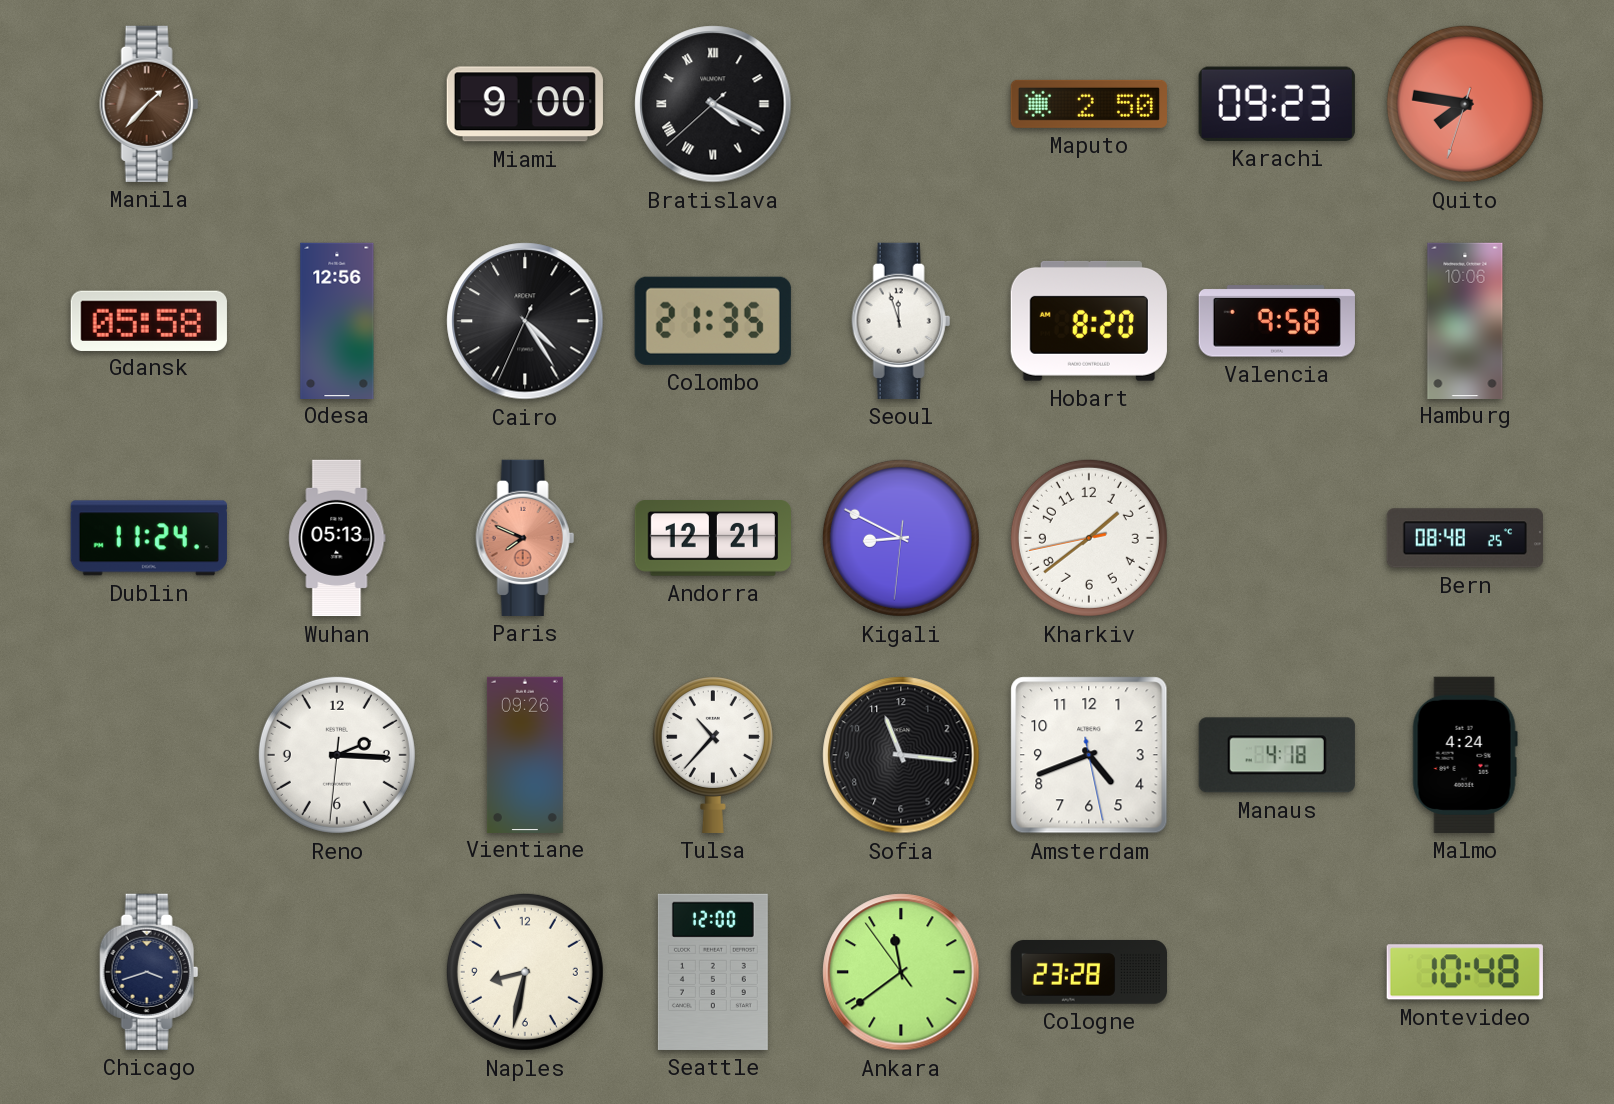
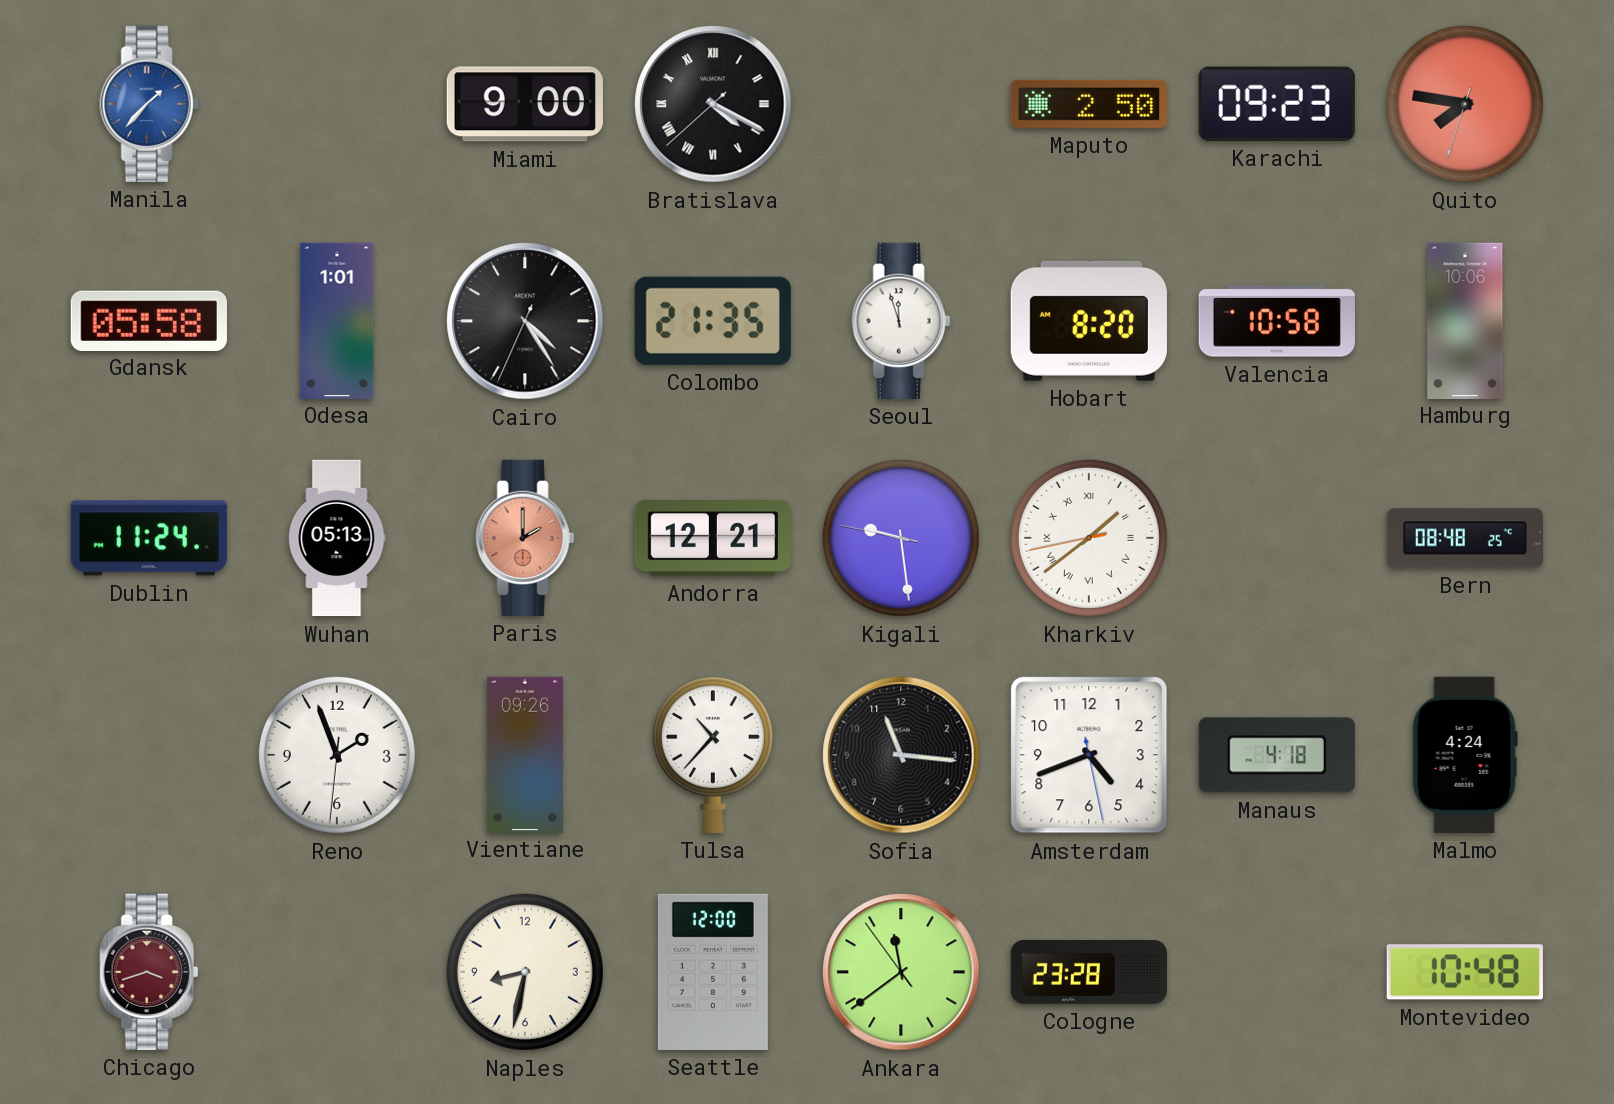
Manila dial: brown -> blue
Odesa: 12:56 -> 1:01
Valencia: 9:58 -> 10:58
Paris: 7:49 -> 2:00
Kigali: 8:49 -> 9:28
Kharkiv numerals: Arabic -> Roman
Reno: 2:15 -> 1:56
Chicago dial: navy -> burgundy
